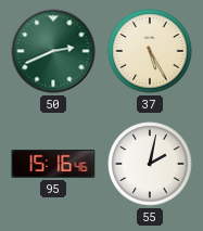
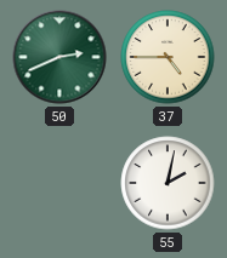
37: 5:25 -> 4:45
95: 15:16 -> none
